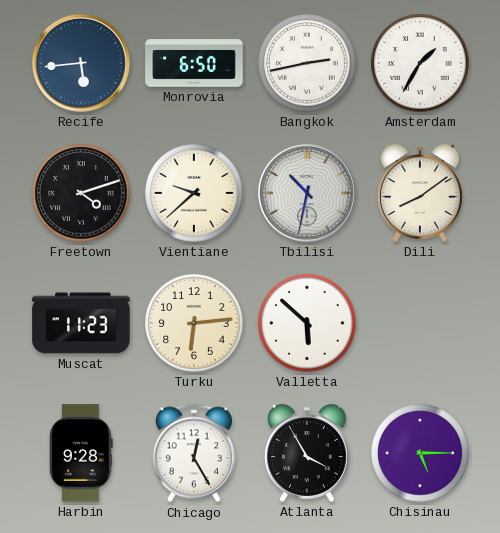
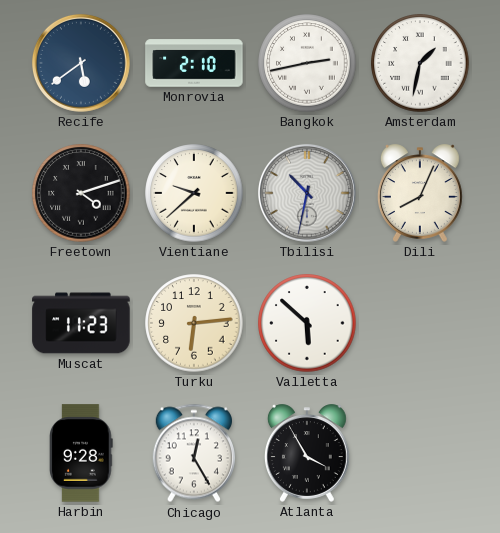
Recife: 5:44 -> 5:39
Monrovia: 6:50 -> 2:10
Amsterdam: 1:35 -> 1:32
Dili: 8:09 -> 8:04
Chisinau: 5:15 -> none
